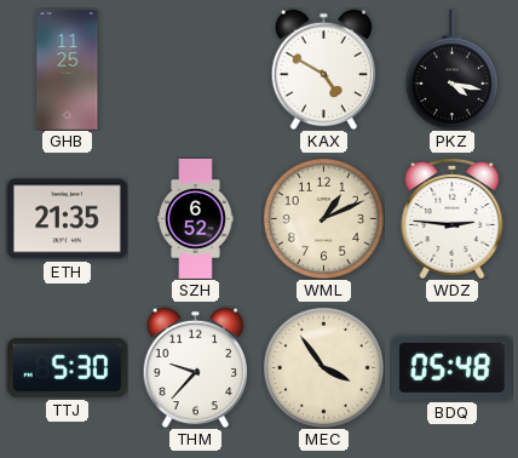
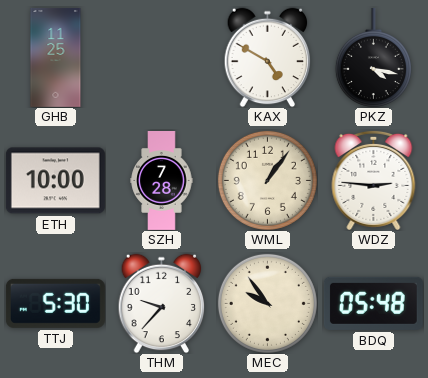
ETH: 21:35 -> 10:00
SZH: 6:52 -> 7:28
WML: 1:11 -> 1:06
MEC: 3:54 -> 9:54
